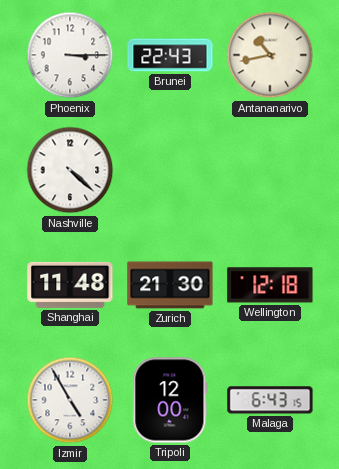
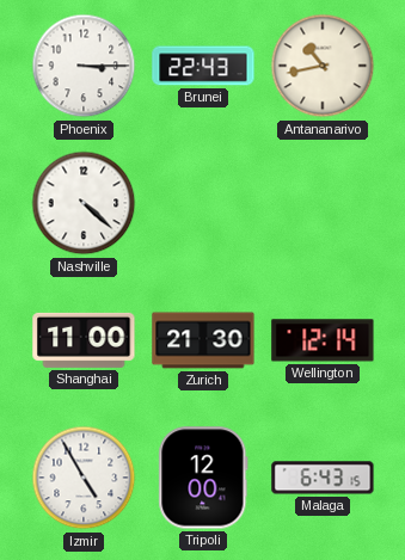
Shanghai: 11:48 -> 11:00
Wellington: 12:18 -> 12:14
